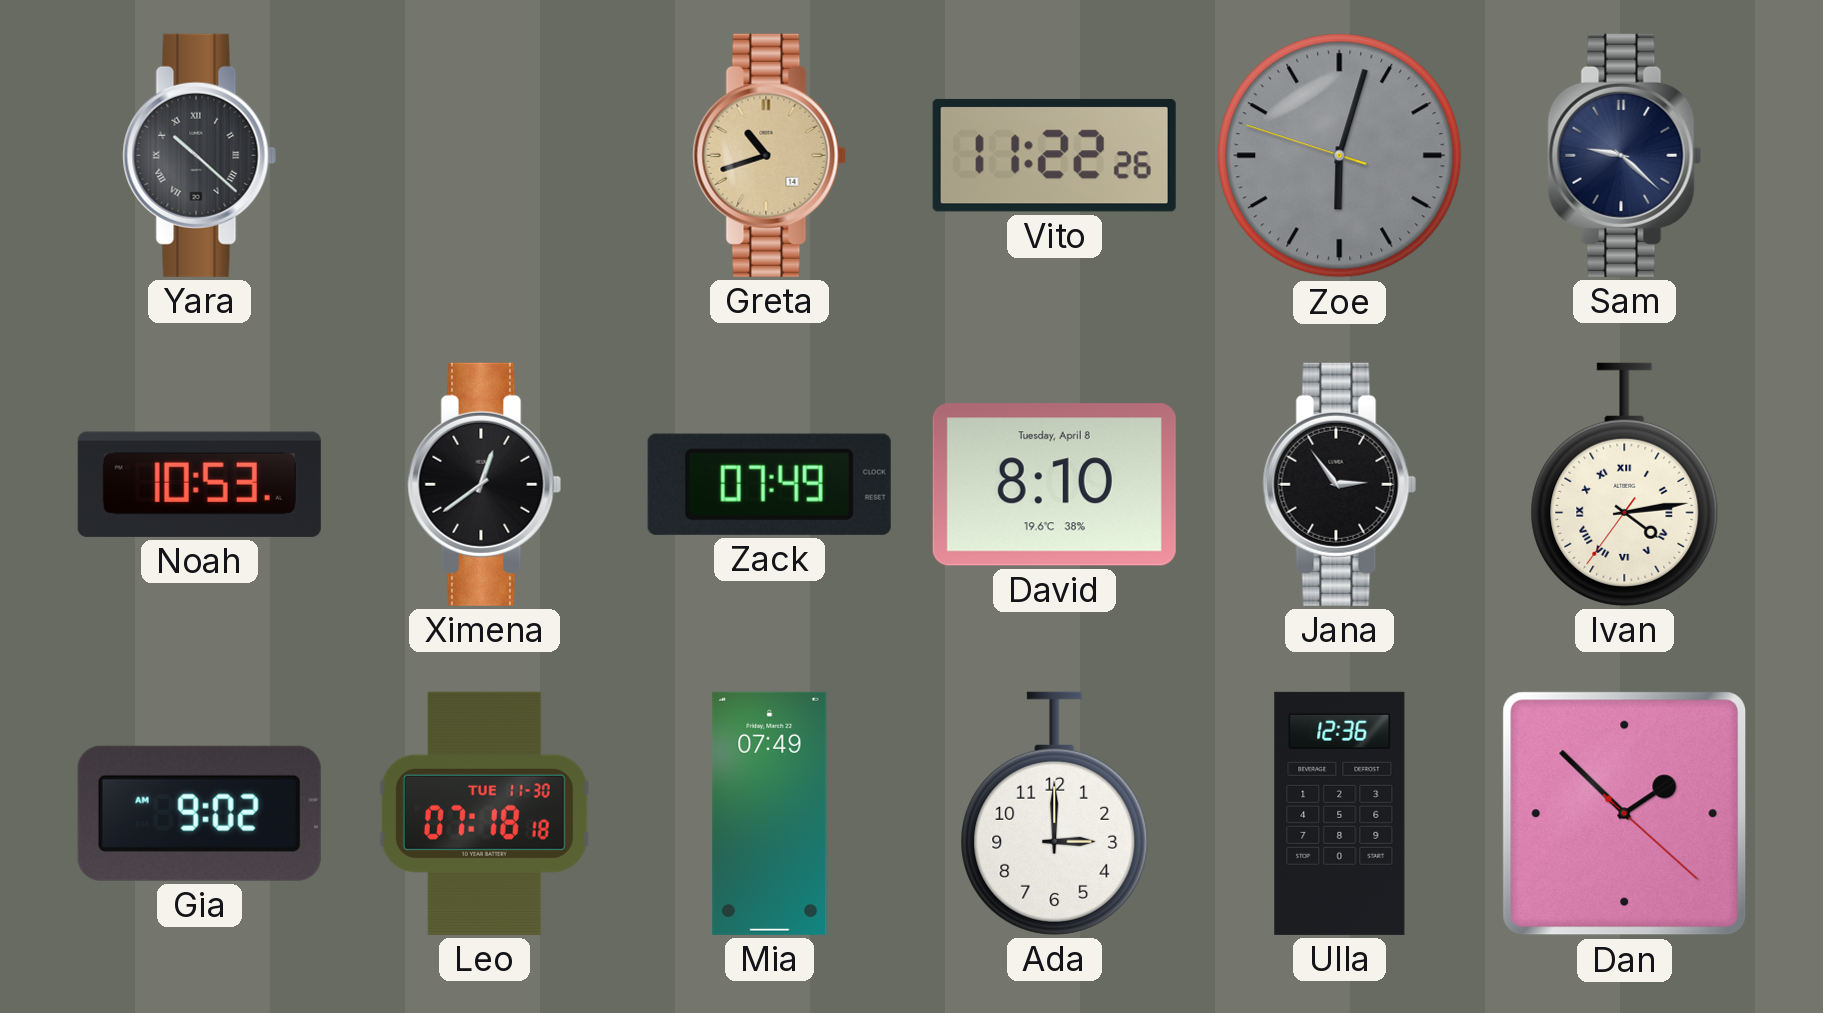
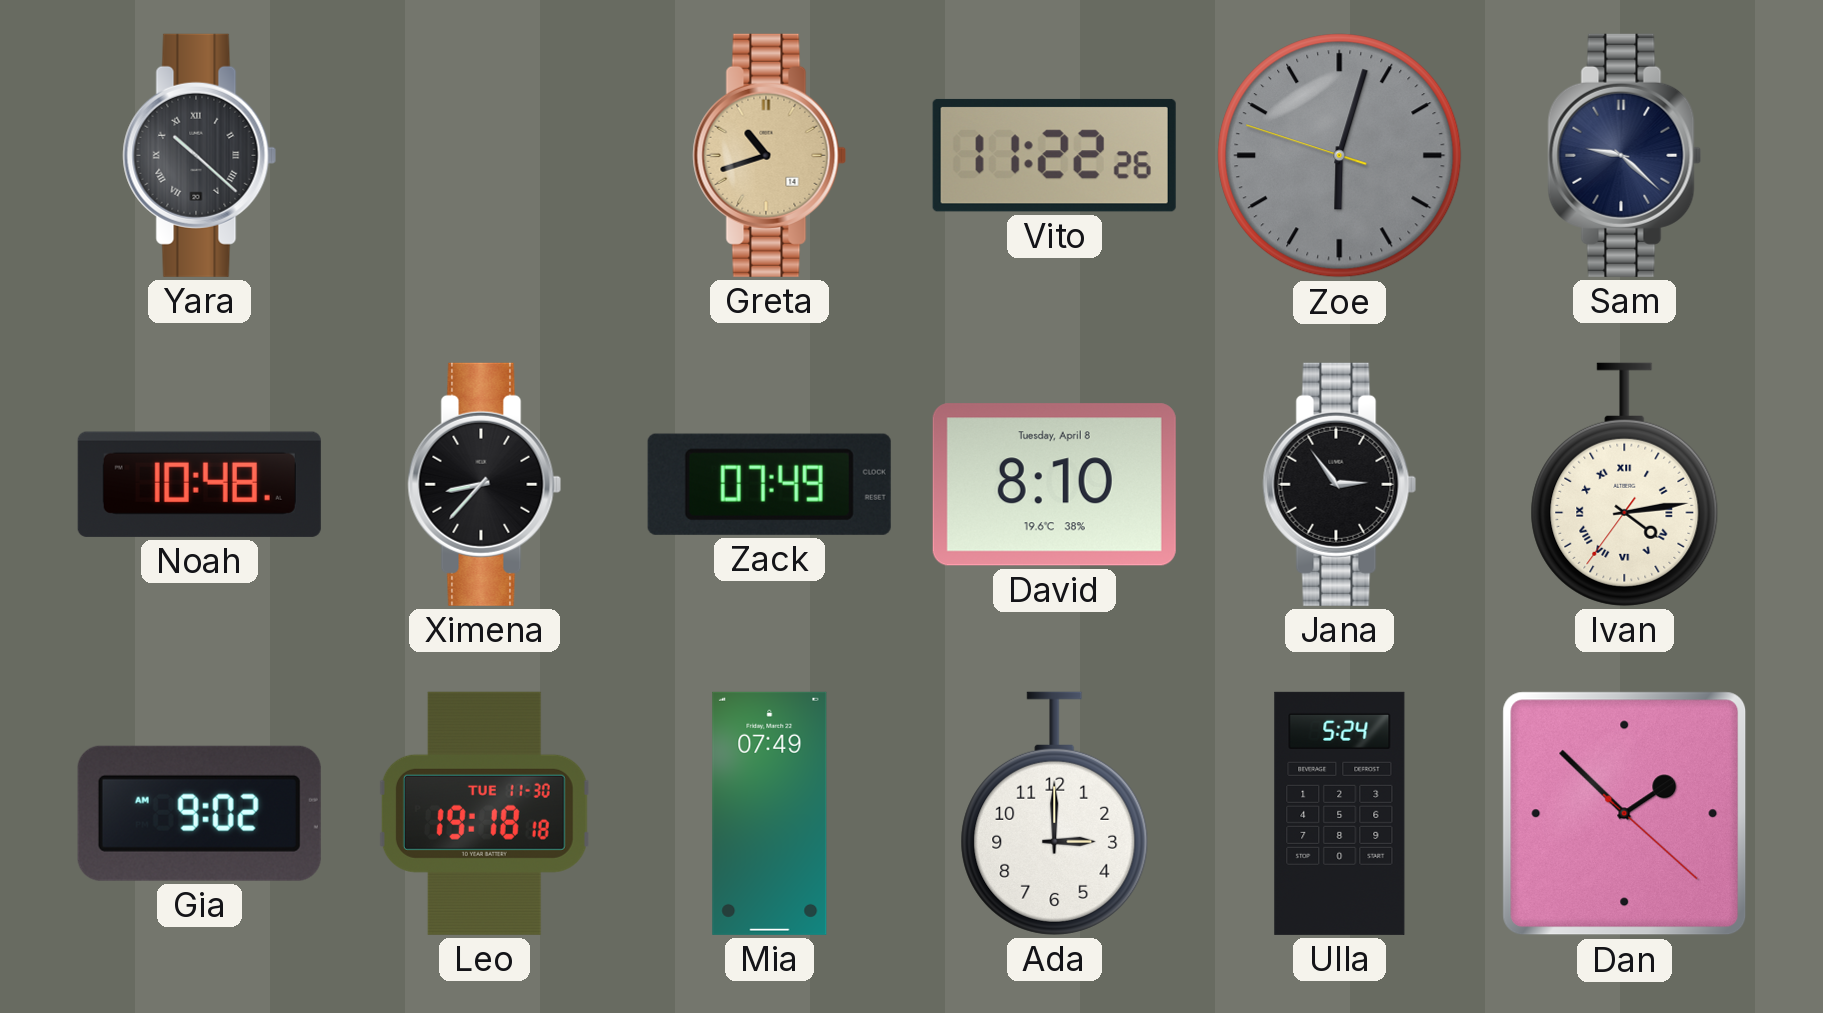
Noah: 10:53 -> 10:48
Ximena: 12:39 -> 8:37
Leo: 07:18 -> 19:18
Ulla: 12:36 -> 5:24
